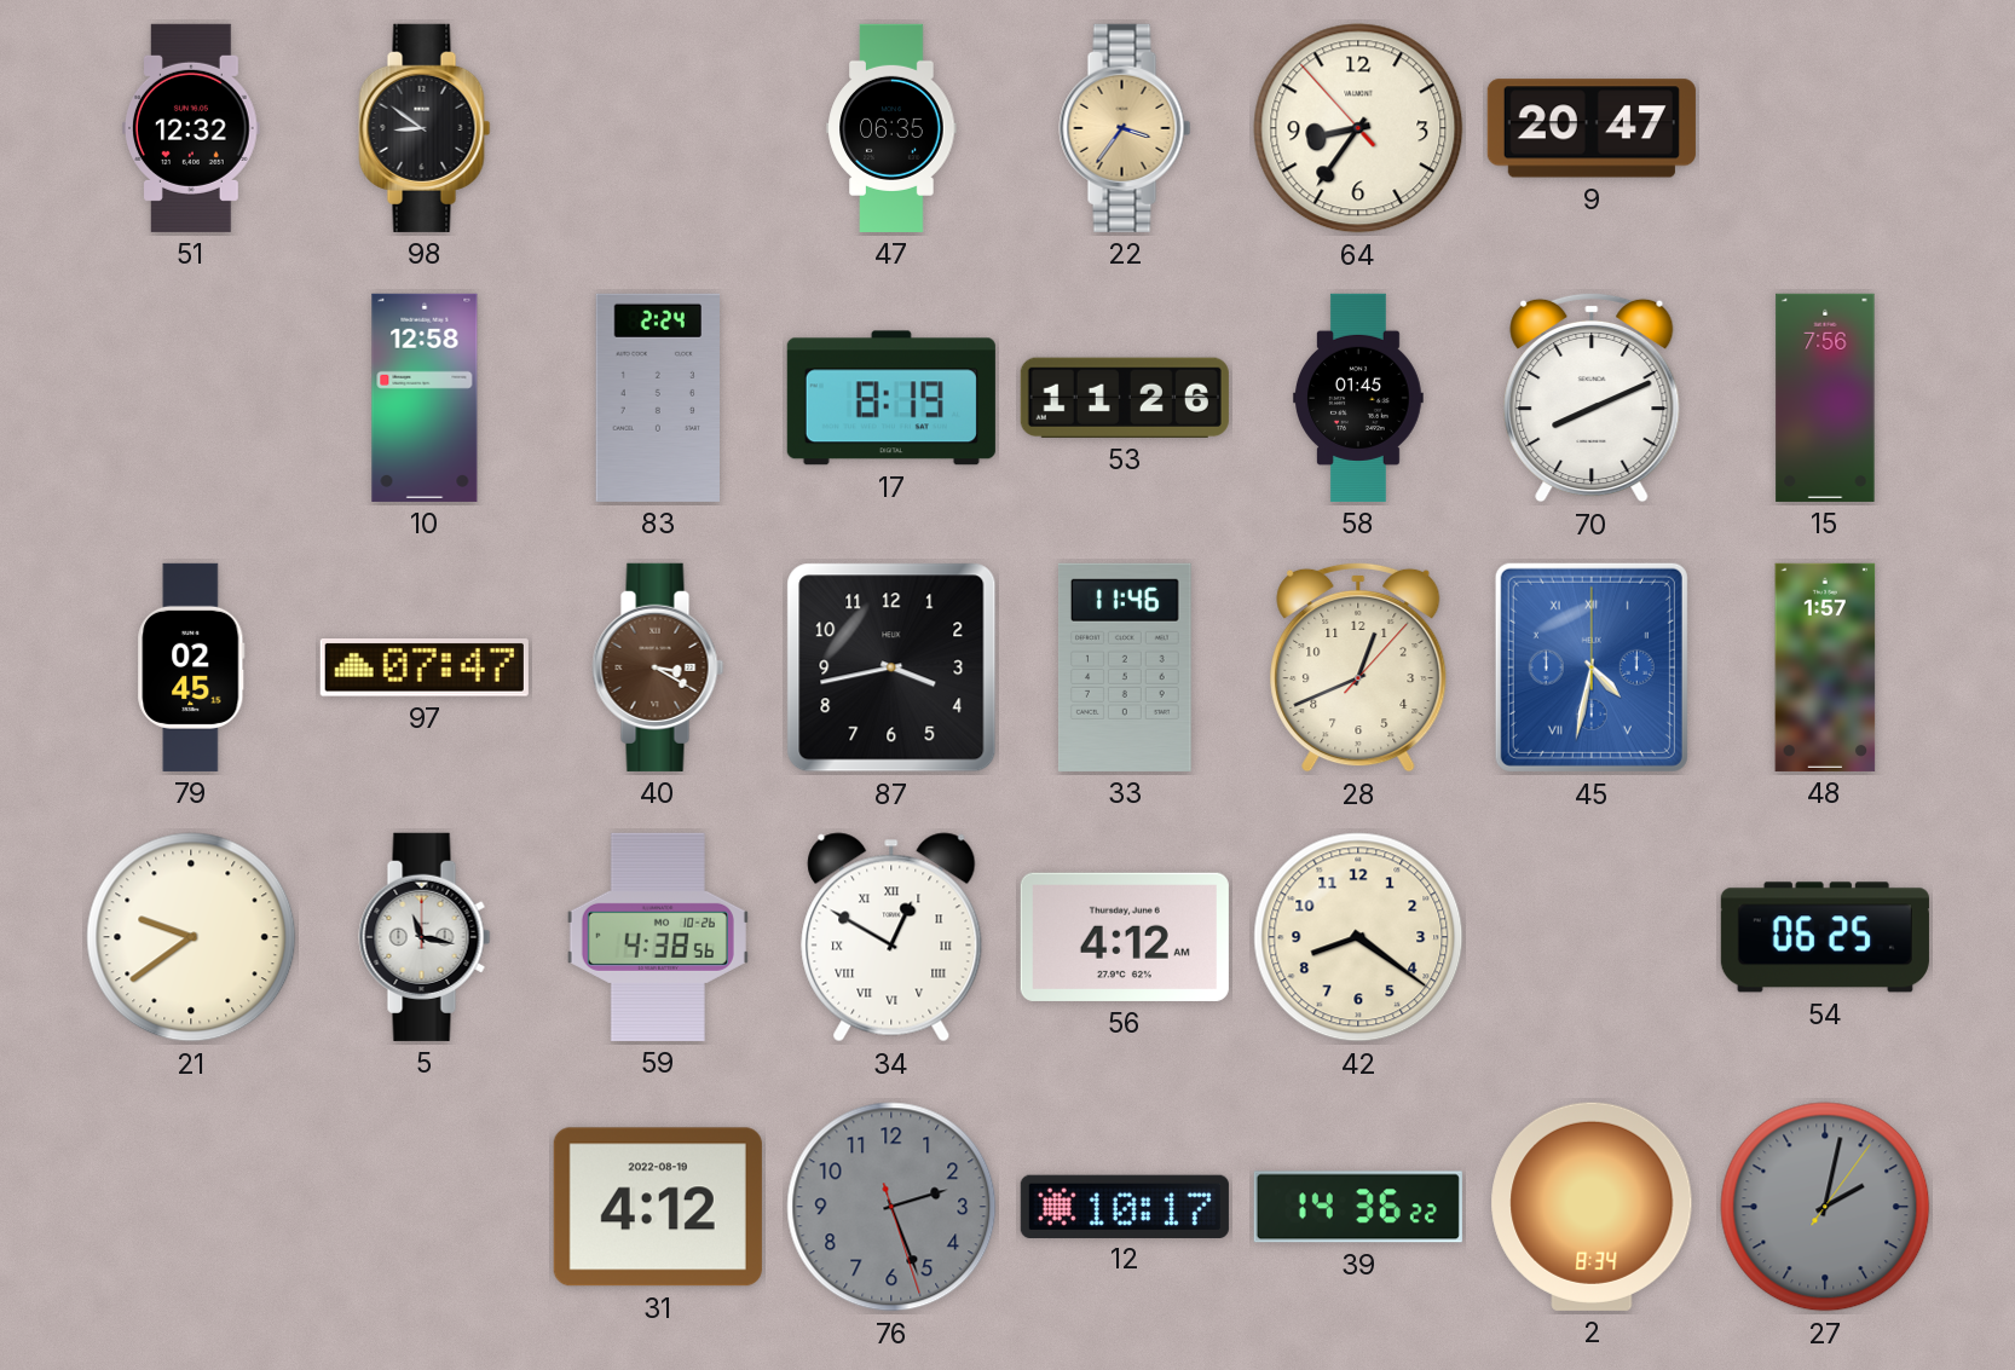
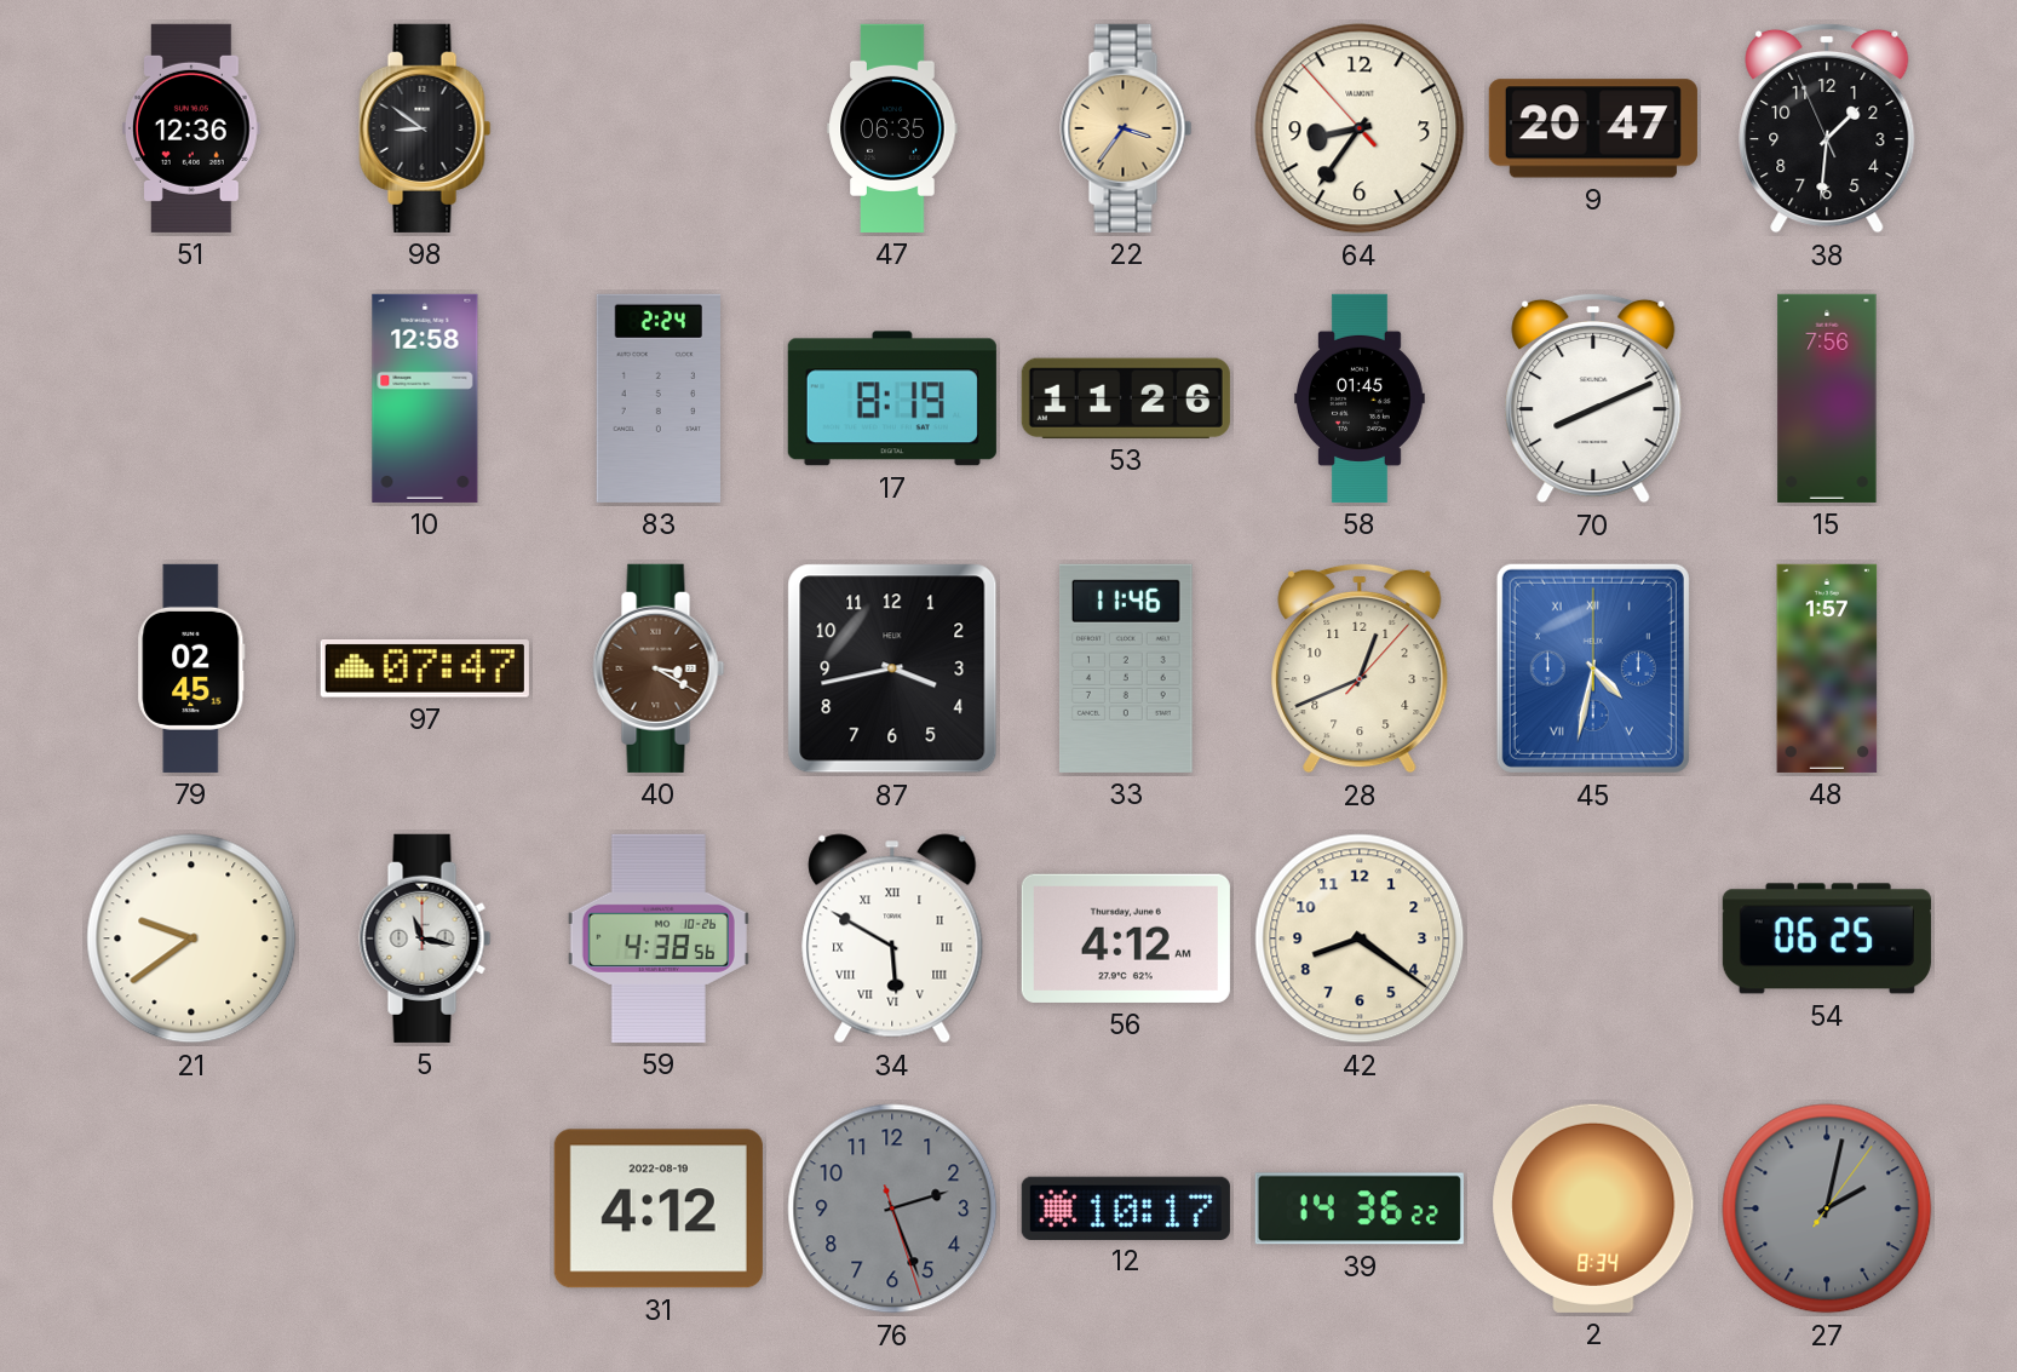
51: 12:32 -> 12:36
38: none -> 1:30
34: 12:50 -> 5:50
